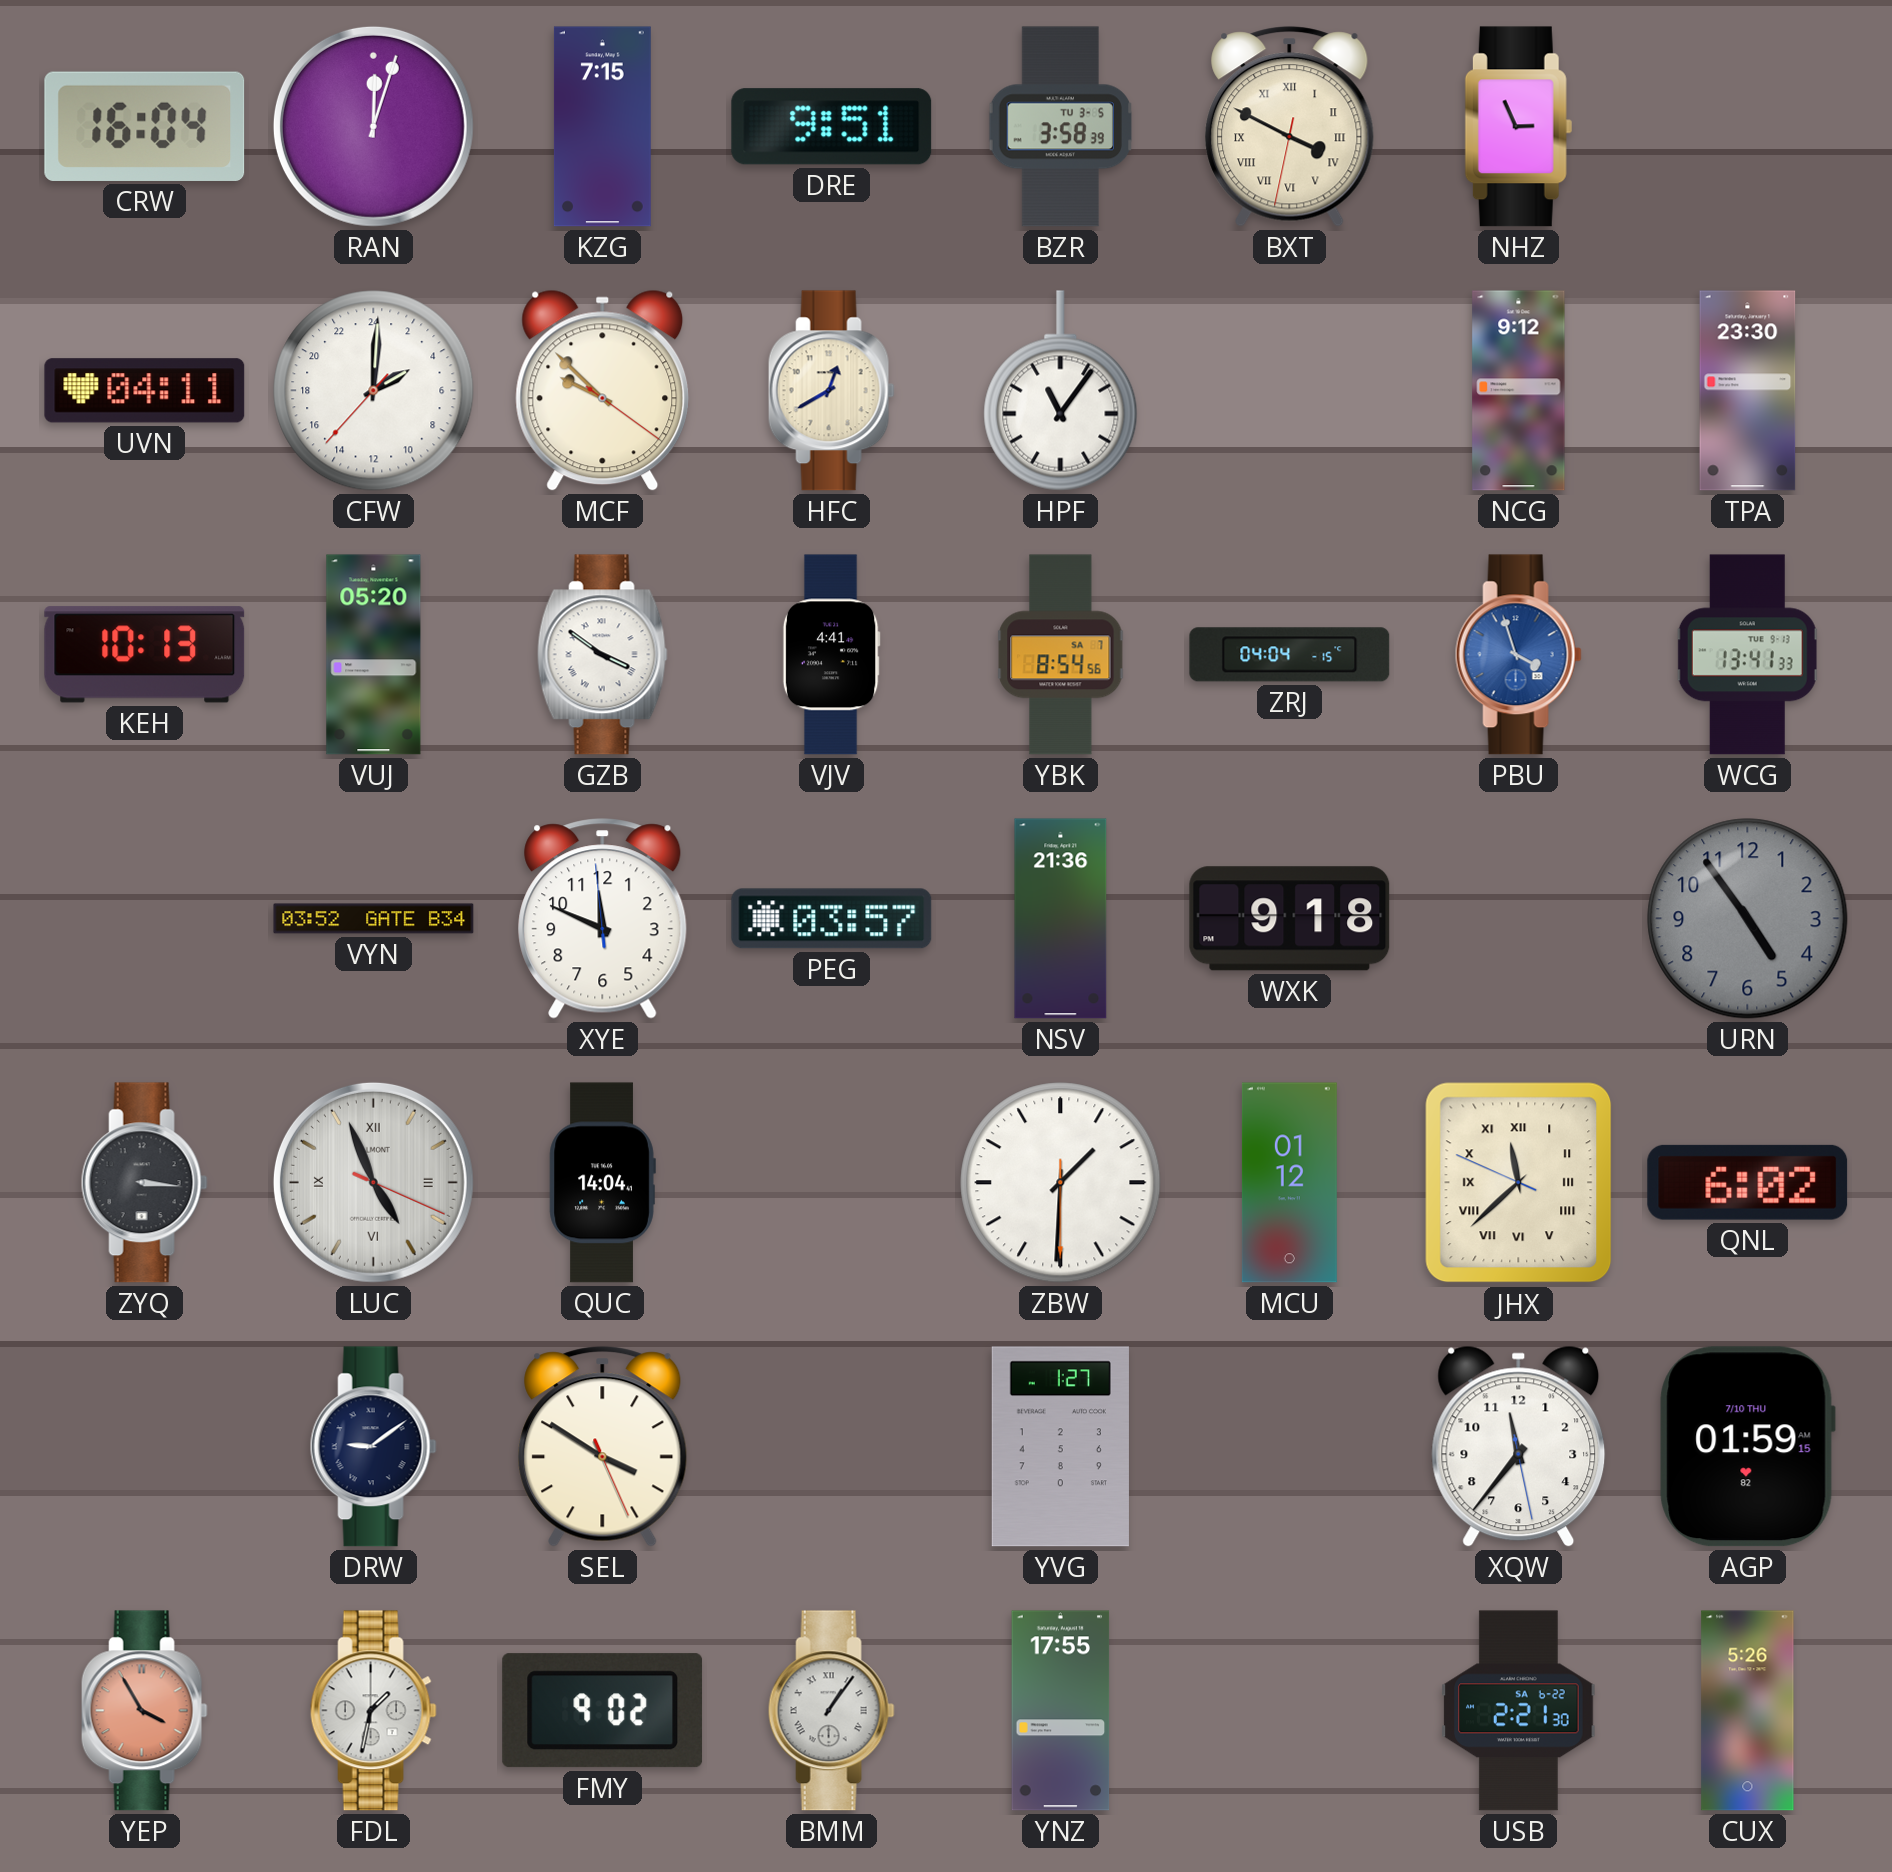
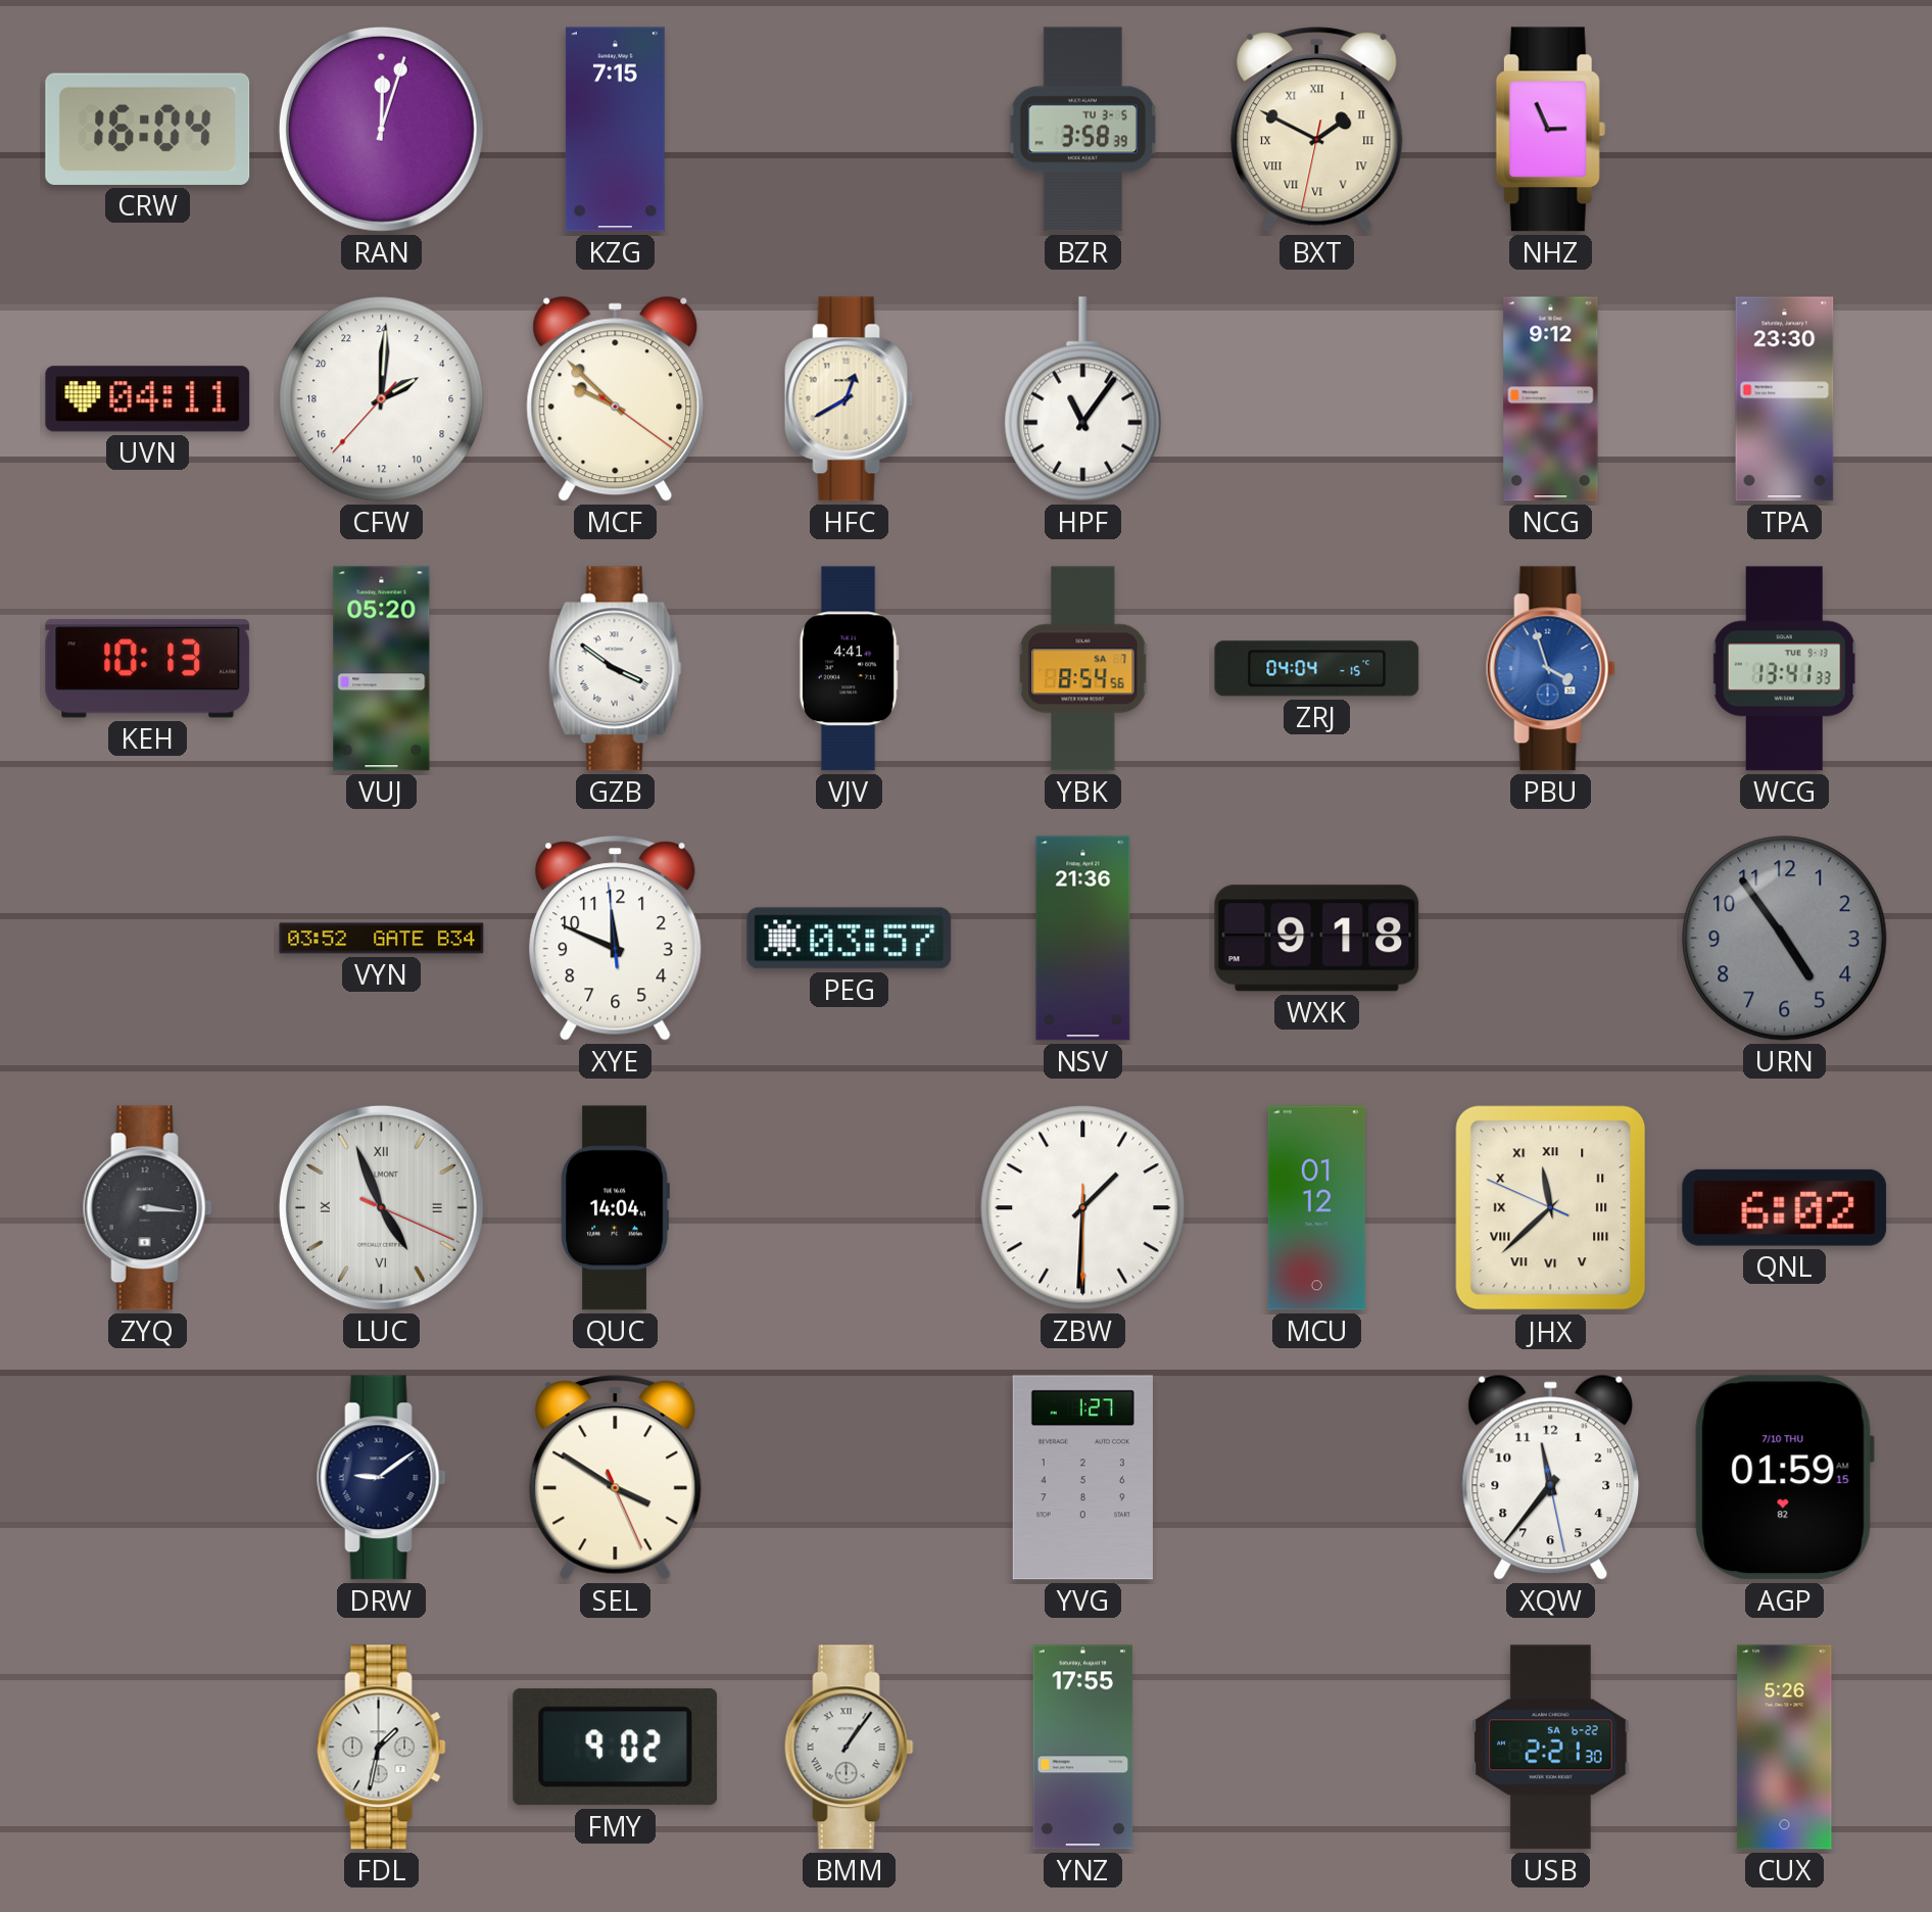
DRE: 9:51 -> none
BXT: 3:49 -> 1:49
YEP: 3:55 -> none
